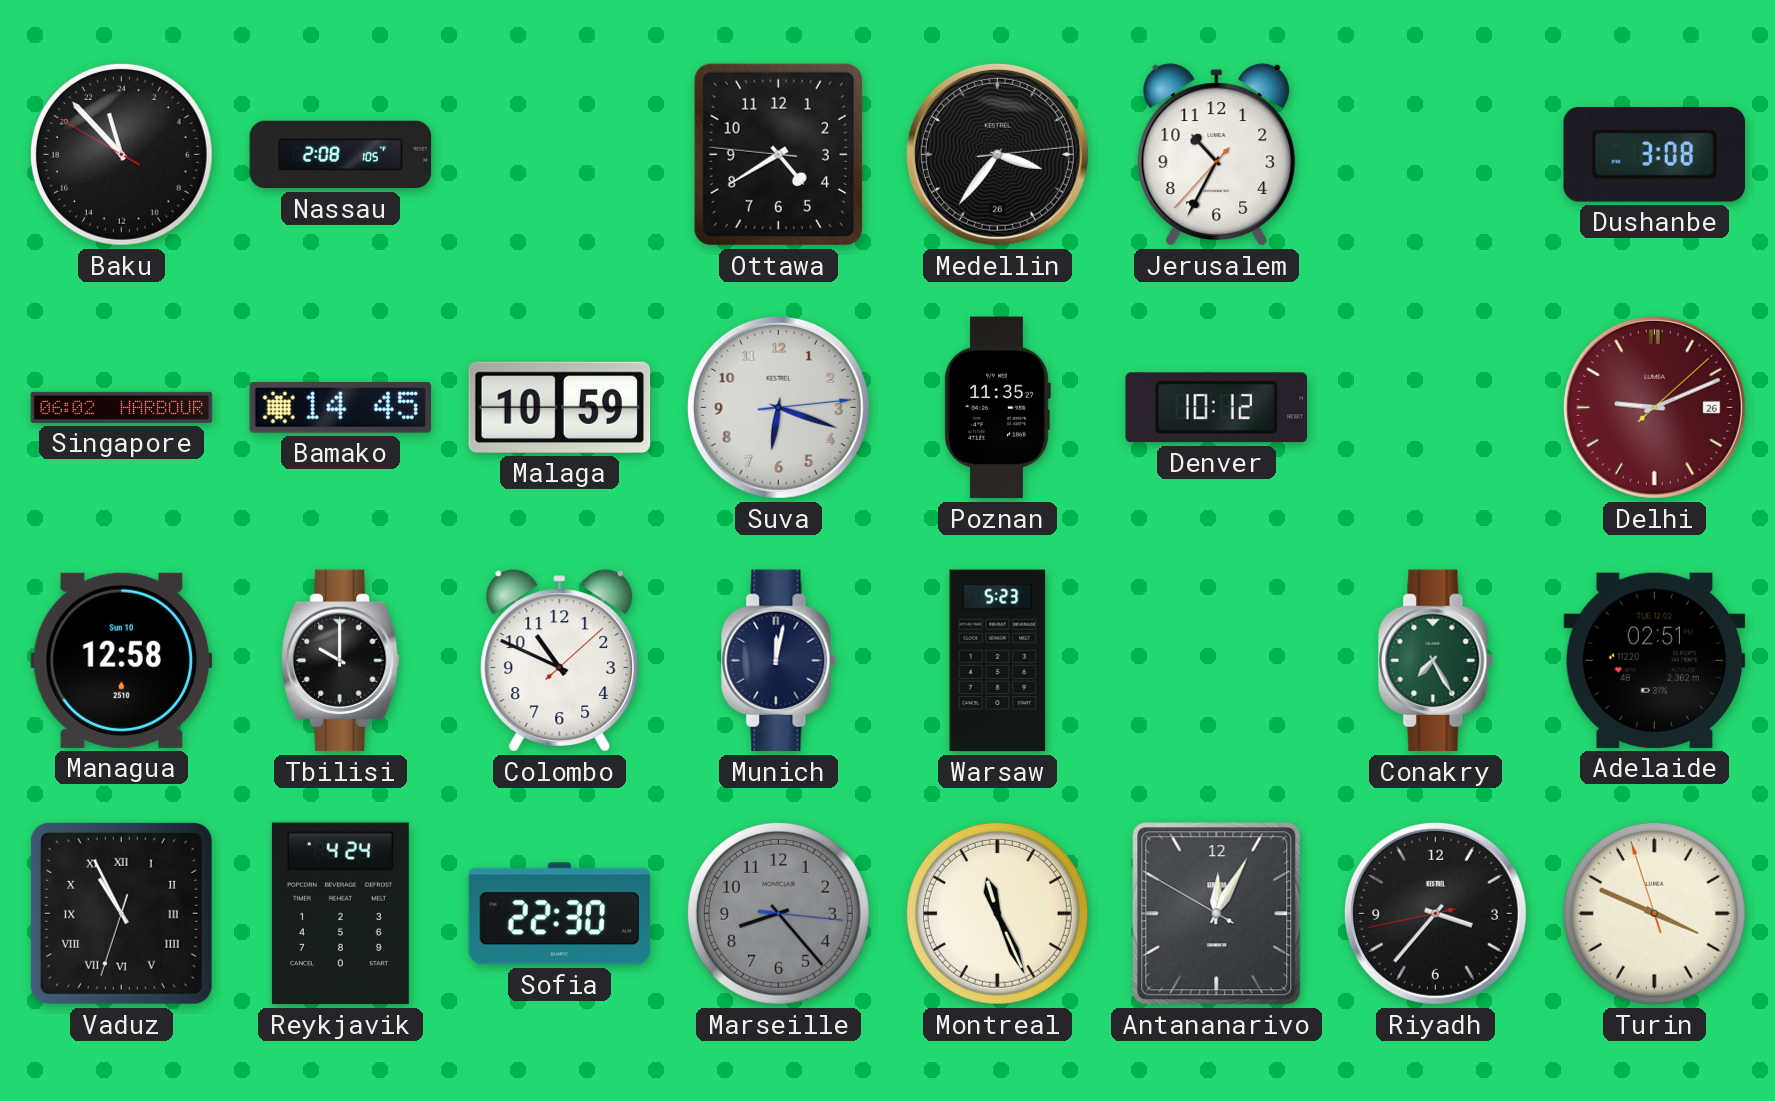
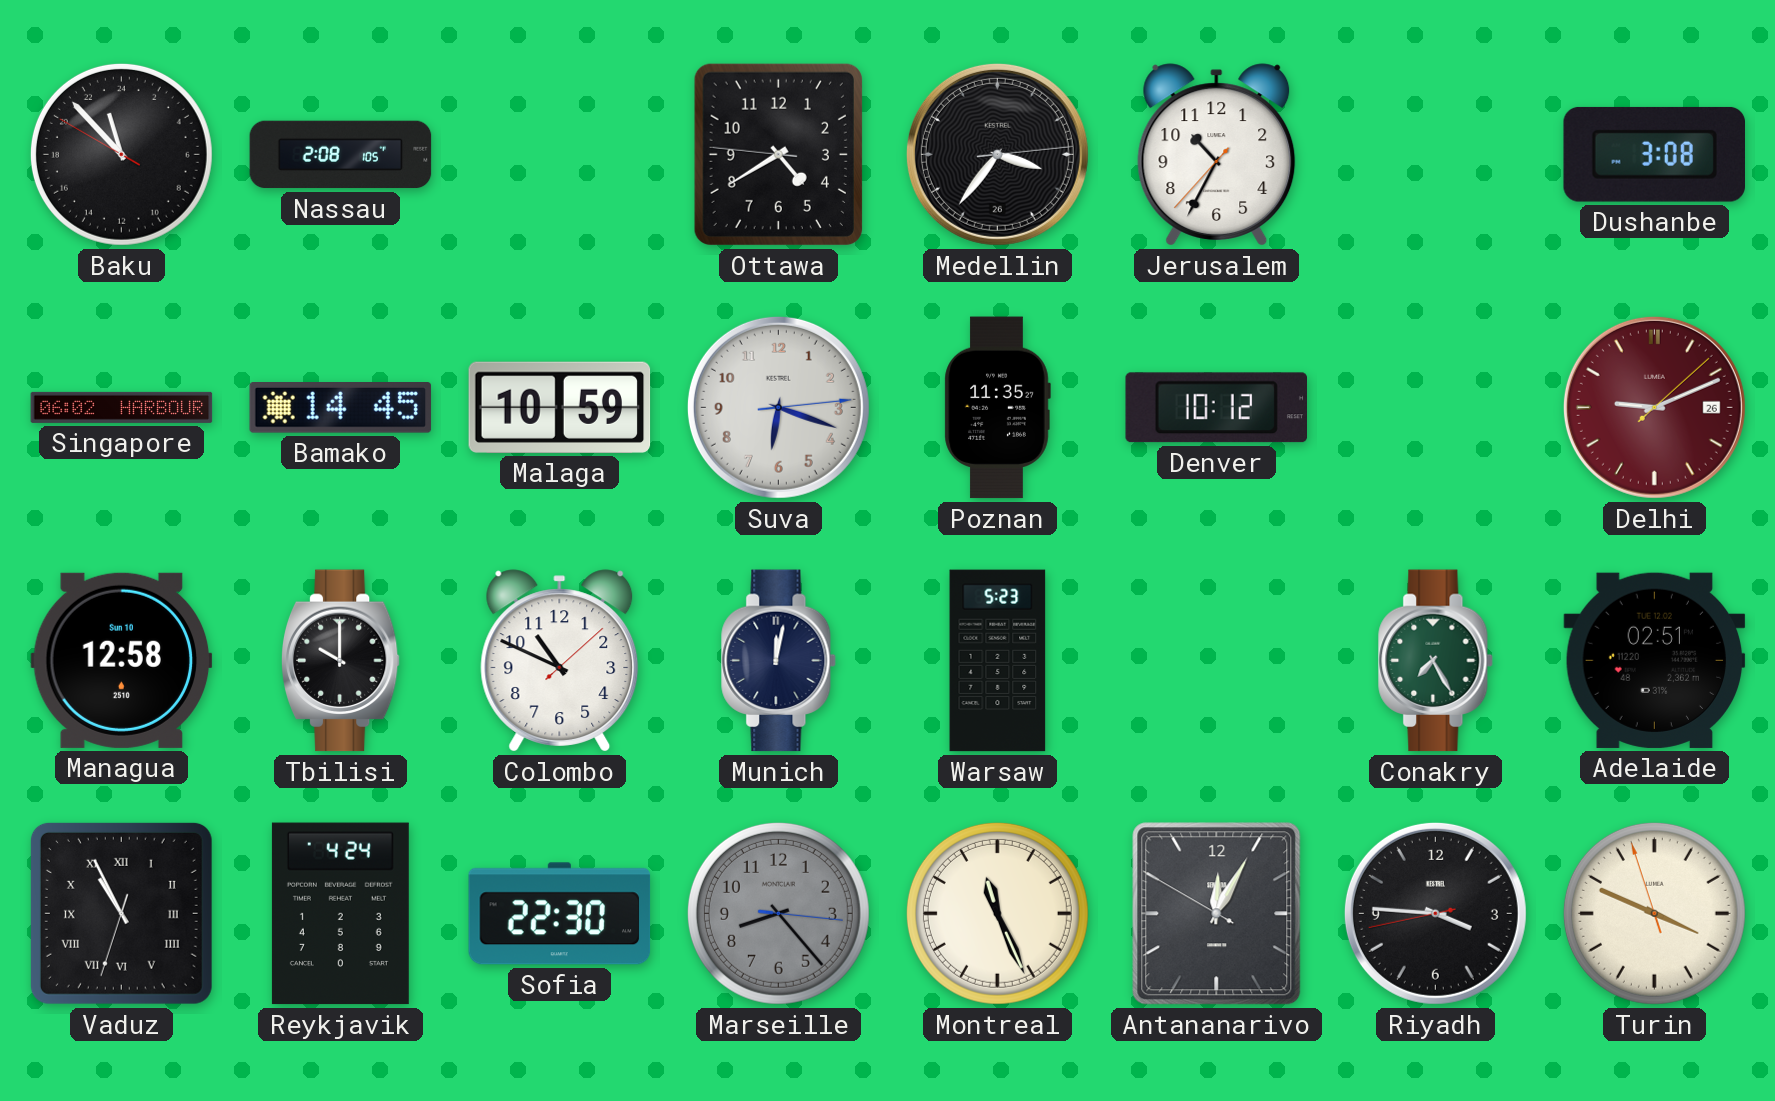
Riyadh: 3:36 -> 3:45
